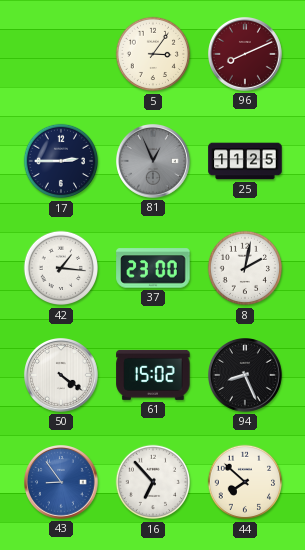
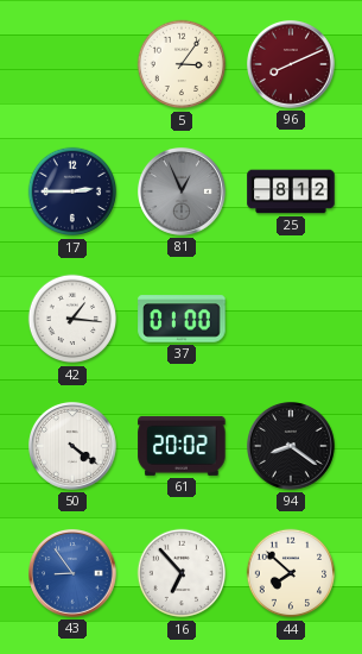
25: 11:25 -> 8:12
37: 23:00 -> 01:00
8: 2:02 -> none
61: 15:02 -> 20:02
94: 8:26 -> 8:21
